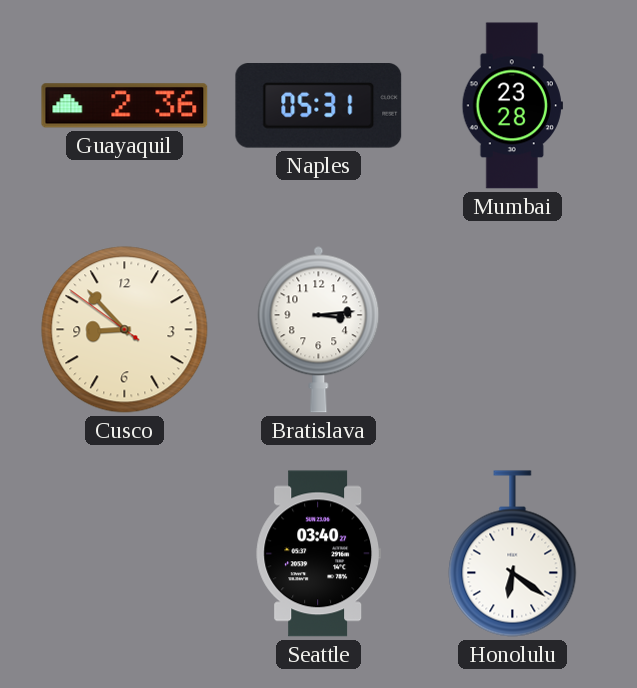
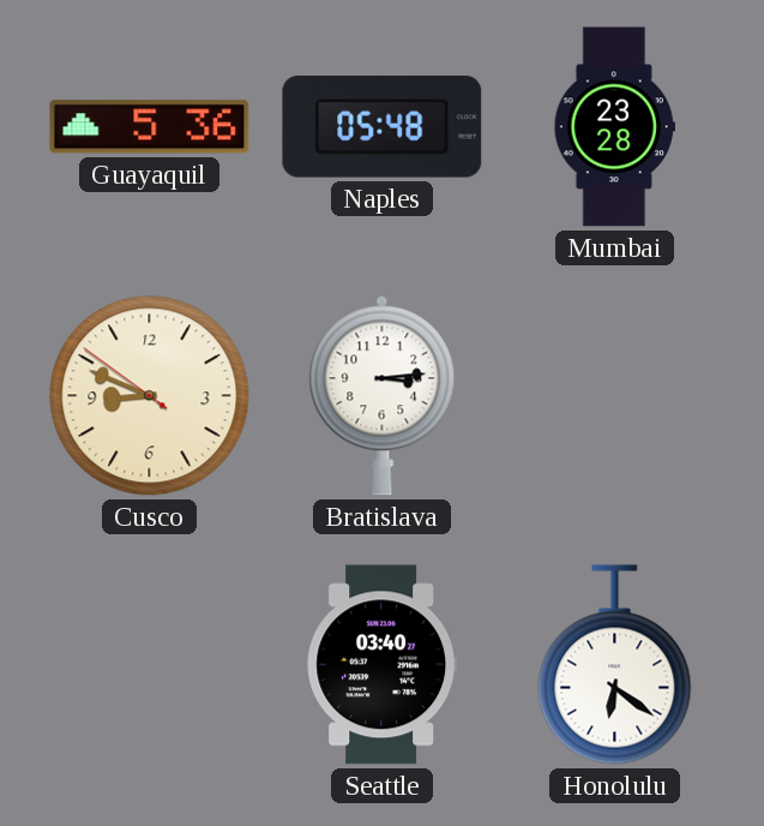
Guayaquil: 2:36 -> 5:36
Naples: 05:31 -> 05:48
Cusco: 8:52 -> 8:48
